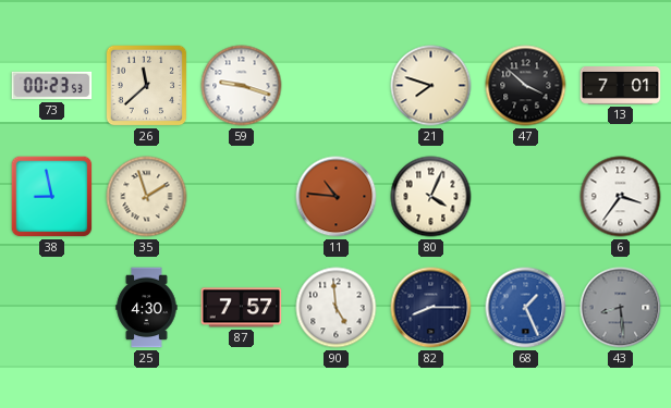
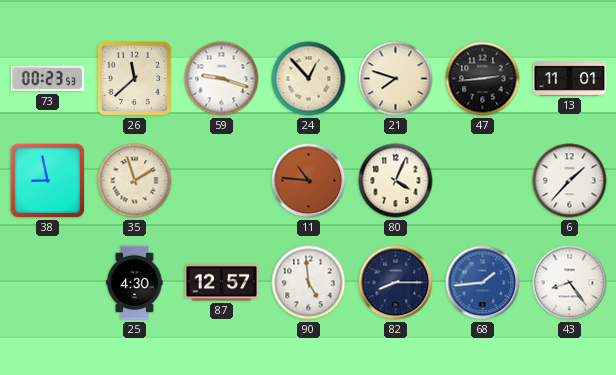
24: none -> 12:53
47: 3:52 -> 2:44
13: 7:01 -> 11:01
6: 3:36 -> 1:37
87: 7:57 -> 12:57
68: 1:26 -> 1:44
43: 8:29 -> 8:24
43 dial: grey -> white
